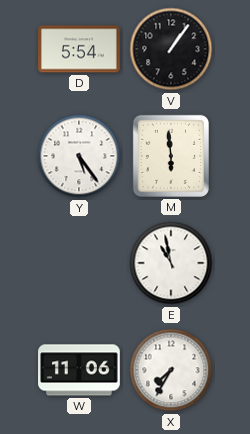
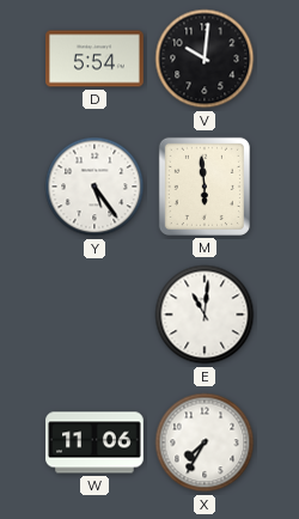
V: 1:06 -> 10:01
E: 10:58 -> 11:01
